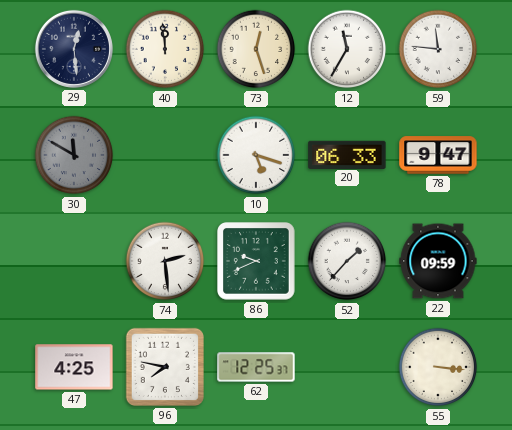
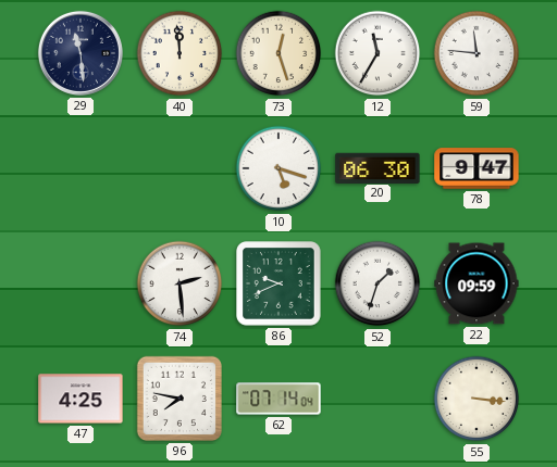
29: 12:29 -> 11:29
30: 11:50 -> none
20: 06:33 -> 06:30
52: 1:37 -> 1:33
62: 12:25 -> 07:14
